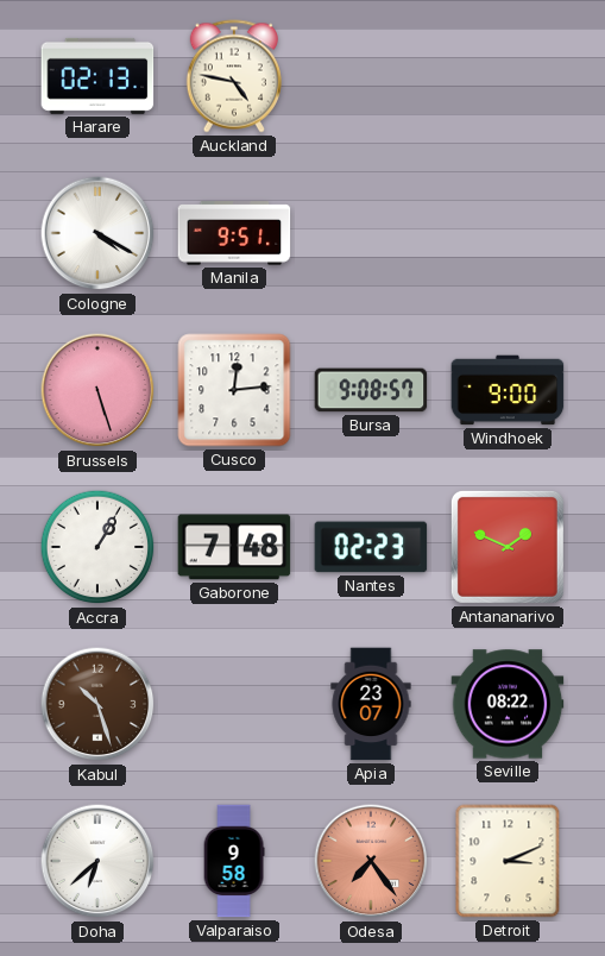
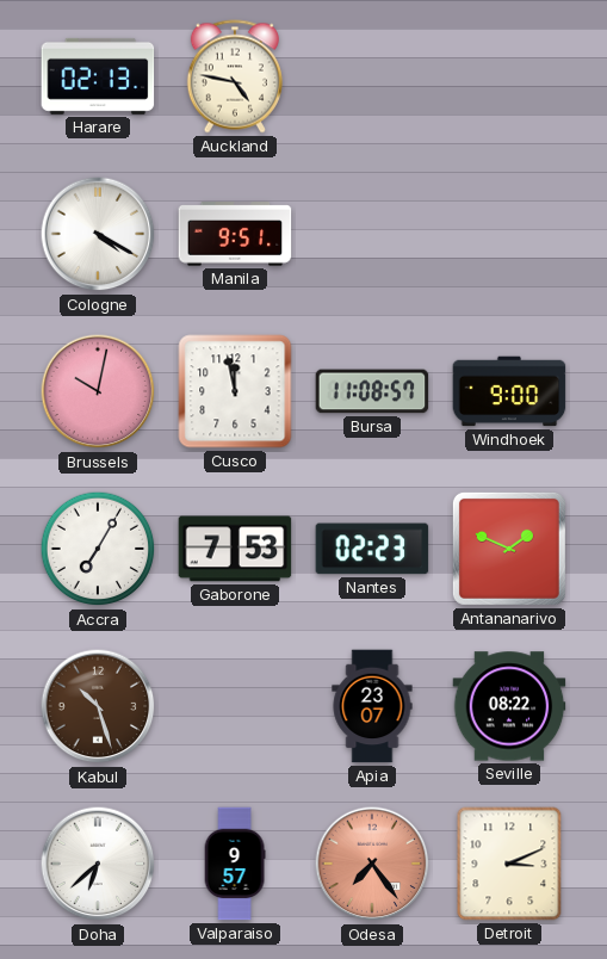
Brussels: 5:27 -> 10:02
Cusco: 12:14 -> 11:58
Bursa: 9:08 -> 11:08
Accra: 1:05 -> 7:05
Gaborone: 7:48 -> 7:53
Valparaiso: 9:58 -> 9:57
